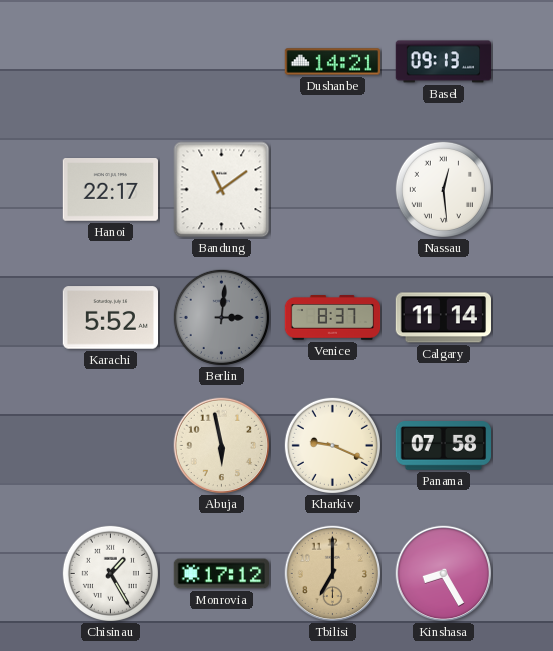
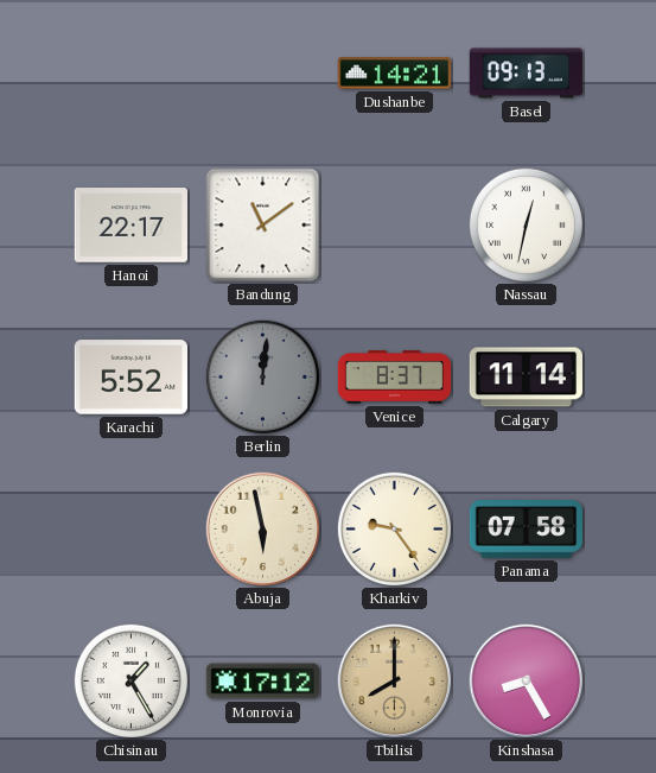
Nassau: 12:29 -> 12:32
Berlin: 3:01 -> 12:01
Kharkiv: 9:19 -> 9:24
Tbilisi: 7:00 -> 8:00
